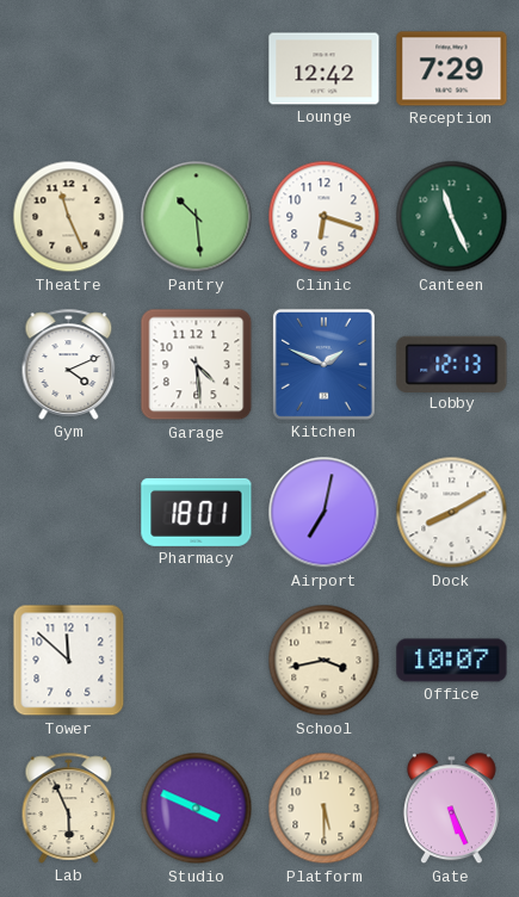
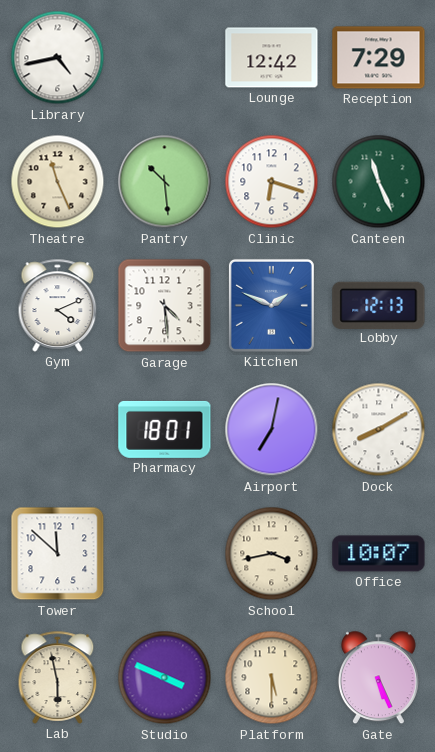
Library: none -> 4:43
Lab: 5:56 -> 5:58
